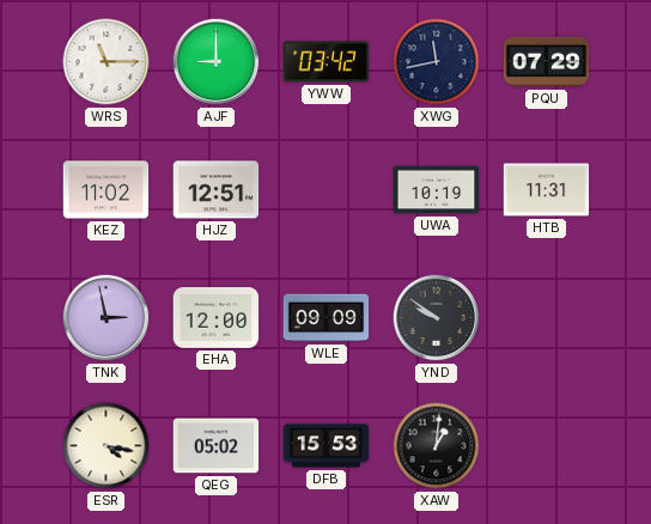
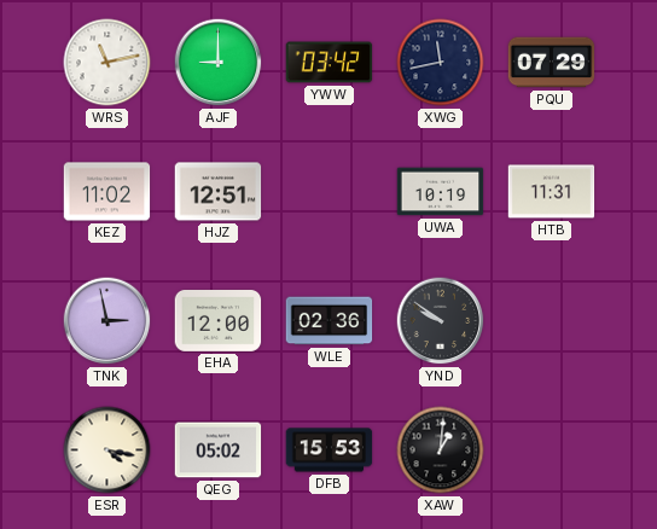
WRS: 11:15 -> 11:13
WLE: 09:09 -> 02:36
